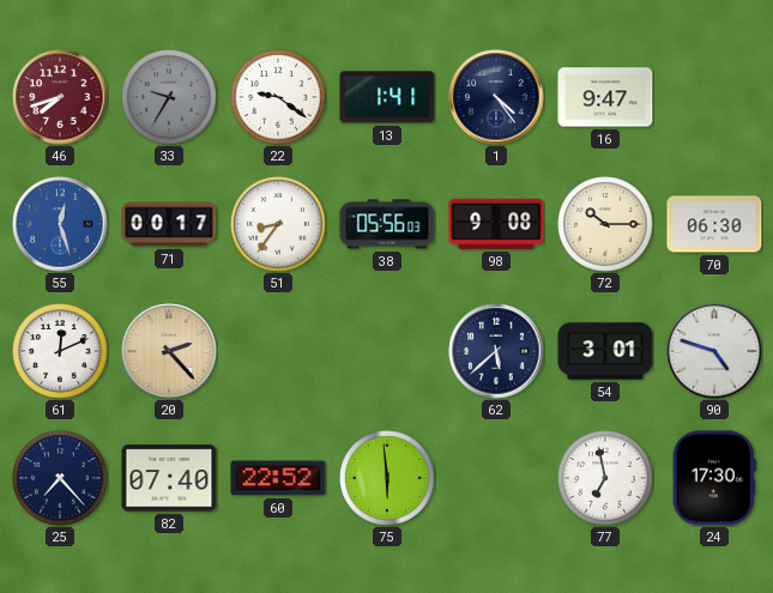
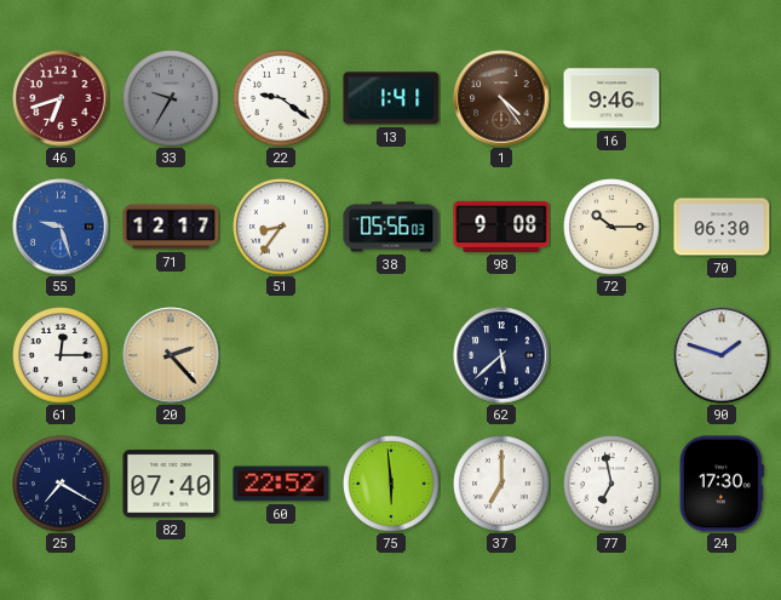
46: 7:42 -> 6:42
1 dial: navy -> brown
16: 9:47 -> 9:46
55: 12:27 -> 9:27
71: 00:17 -> 12:17
61: 12:11 -> 12:15
54: 3:01 -> none
90: 4:48 -> 1:48
25: 7:23 -> 7:20
37: none -> 7:00
